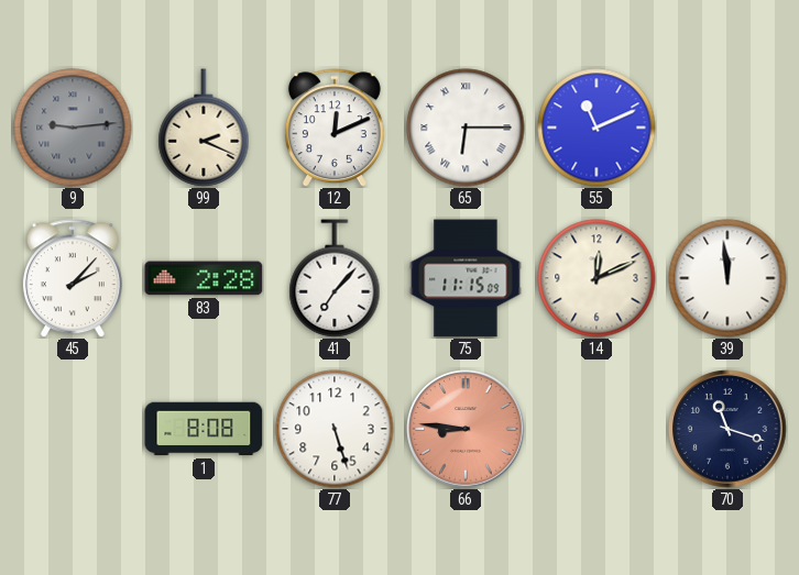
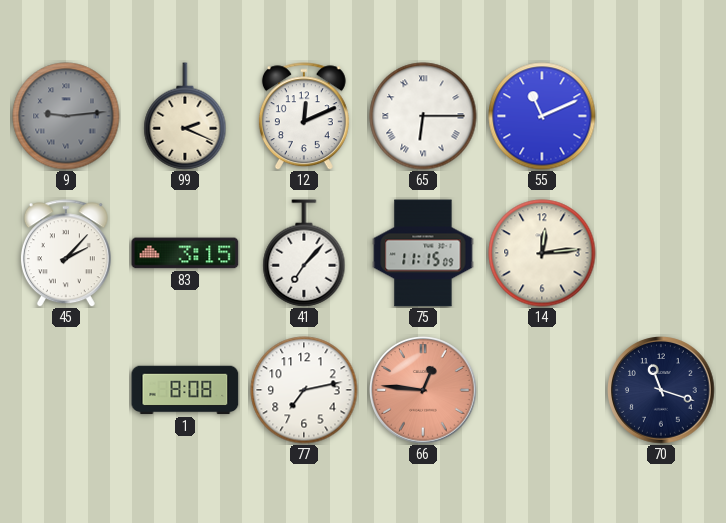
83: 2:28 -> 3:15
14: 12:11 -> 12:14
39: 11:59 -> none
77: 5:27 -> 7:13
66: 8:46 -> 12:46
